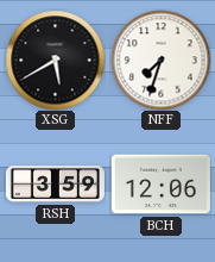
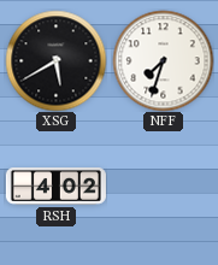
RSH: 3:59 -> 4:02
BCH: 12:06 -> none
